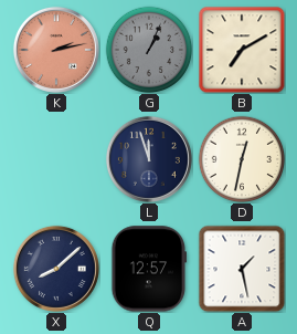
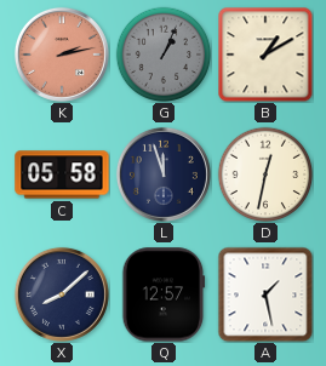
B: 7:10 -> 1:10
C: none -> 05:58
